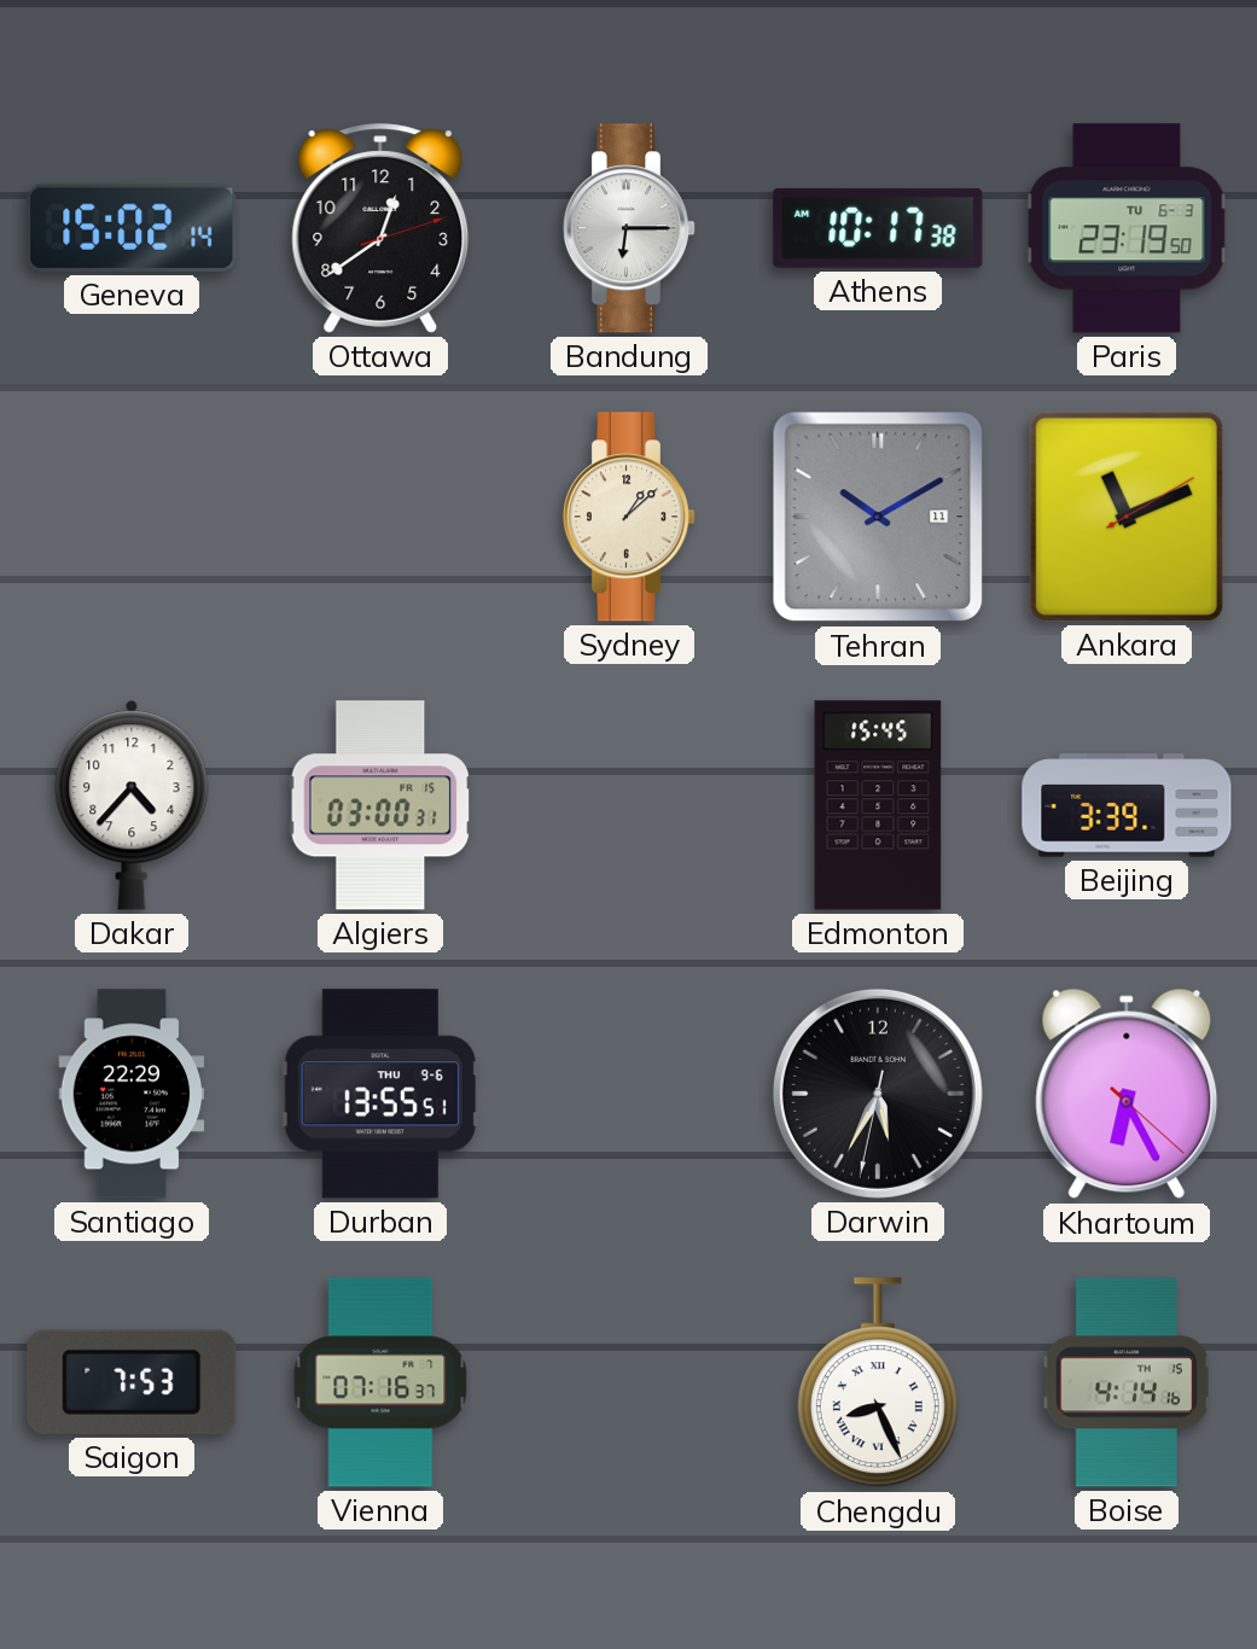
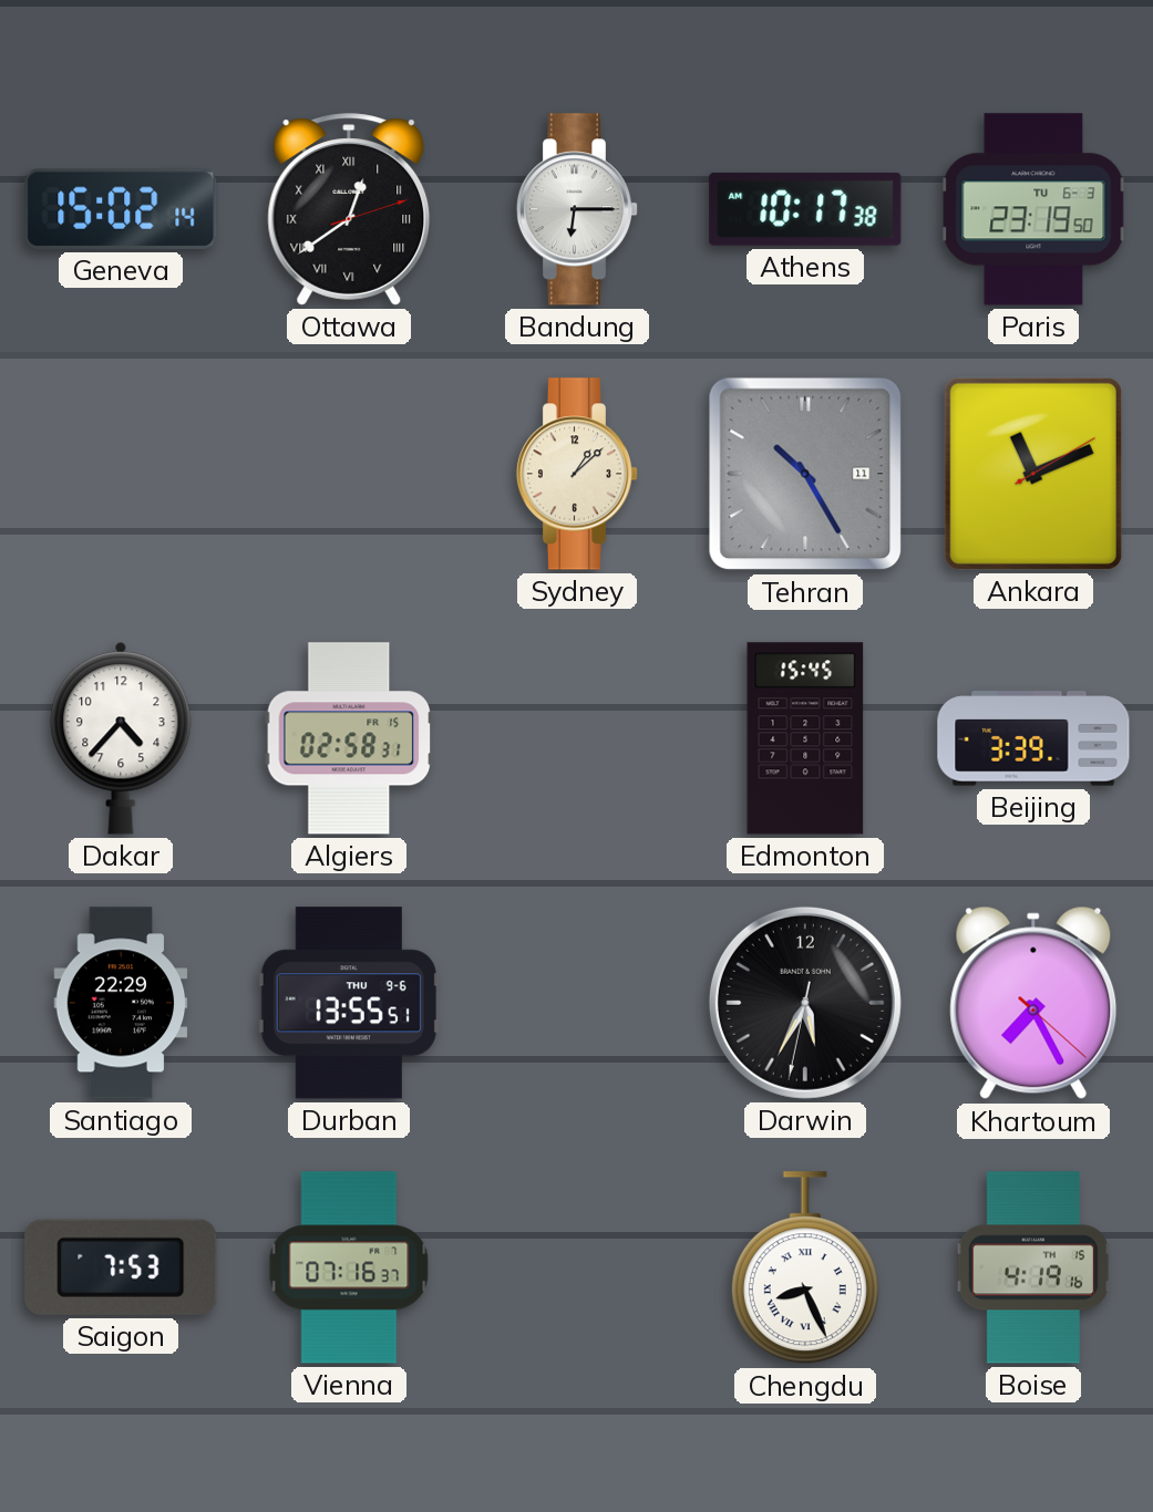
Ottawa numerals: Arabic -> Roman
Tehran: 10:10 -> 10:25
Algiers: 03:00 -> 02:58
Khartoum: 6:25 -> 7:25
Boise: 4:14 -> 4:19
